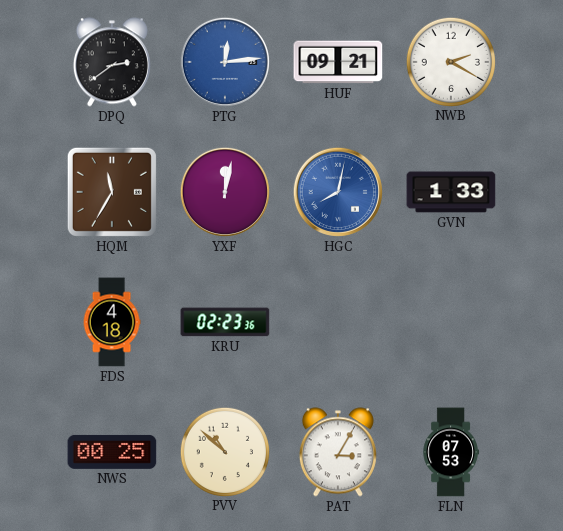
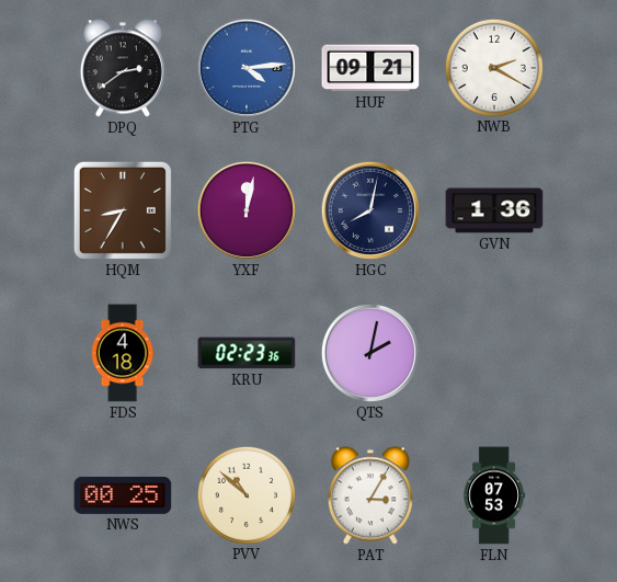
PTG: 12:14 -> 4:14
HQM: 11:35 -> 8:35
HGC dial: blue -> navy
GVN: 1:33 -> 1:36
QTS: none -> 2:02
